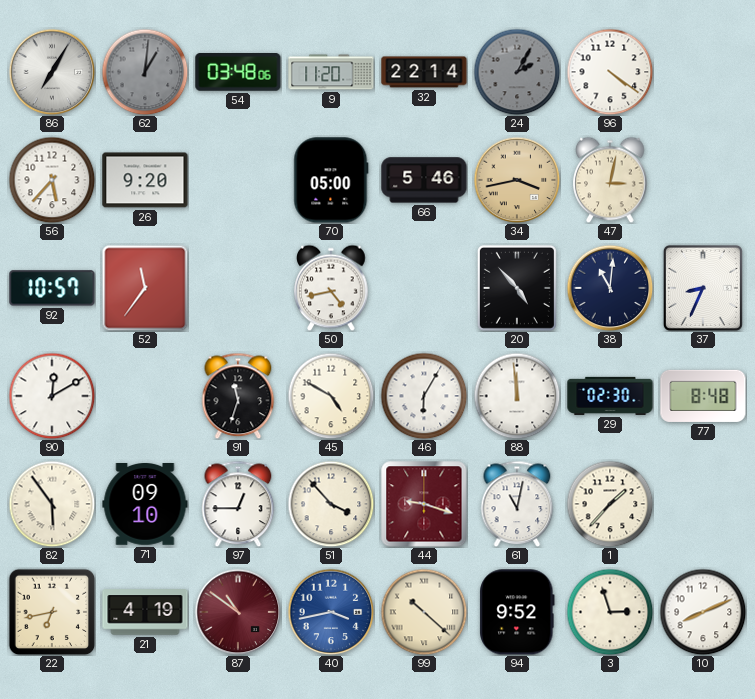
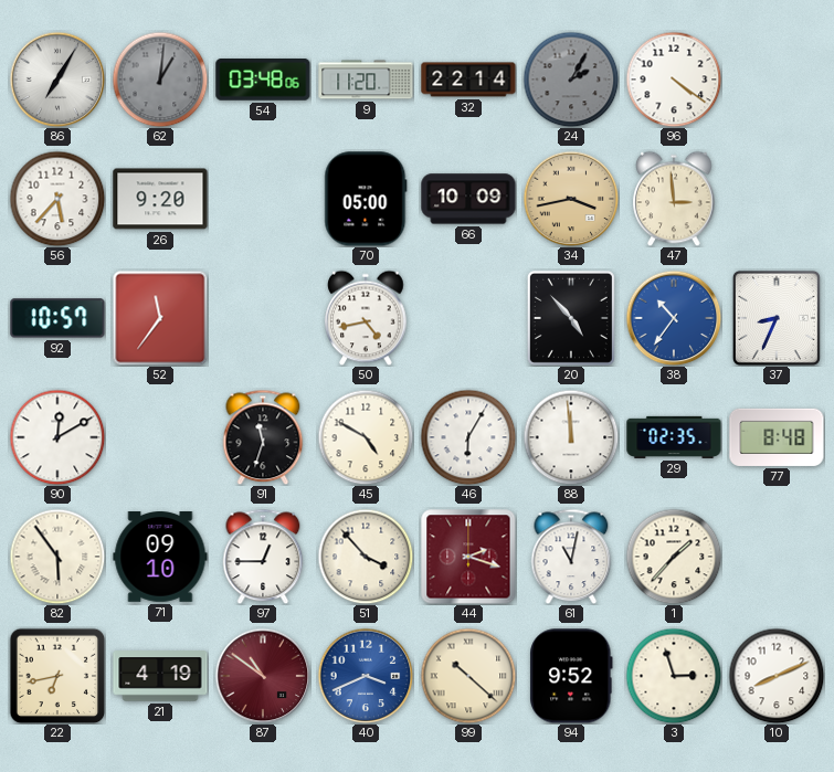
66: 5:46 -> 10:09
47: 3:02 -> 2:59
38: 11:01 -> 10:36
38 dial: navy -> blue
29: 02:30 -> 02:35
44: 9:18 -> 2:18
40: 3:43 -> 3:41
